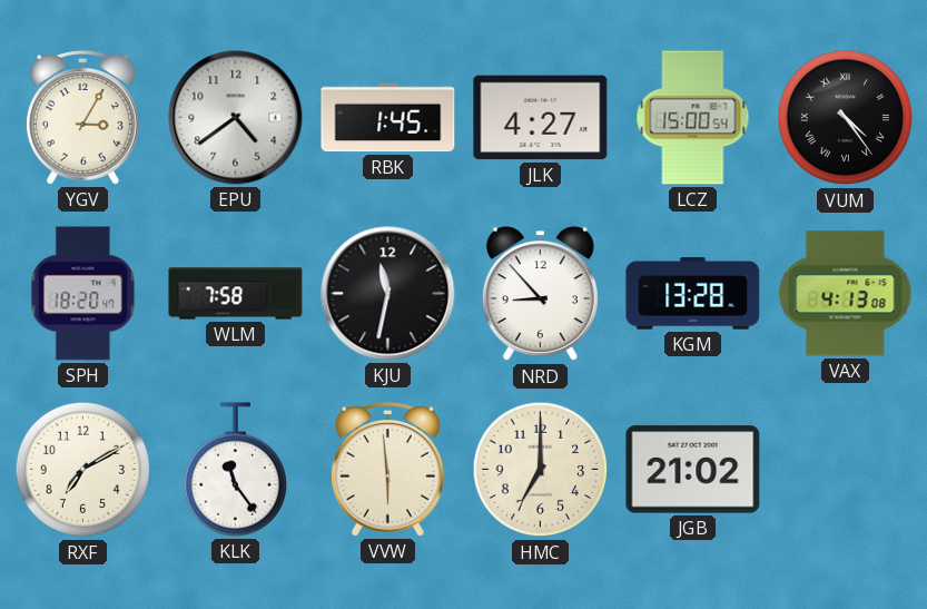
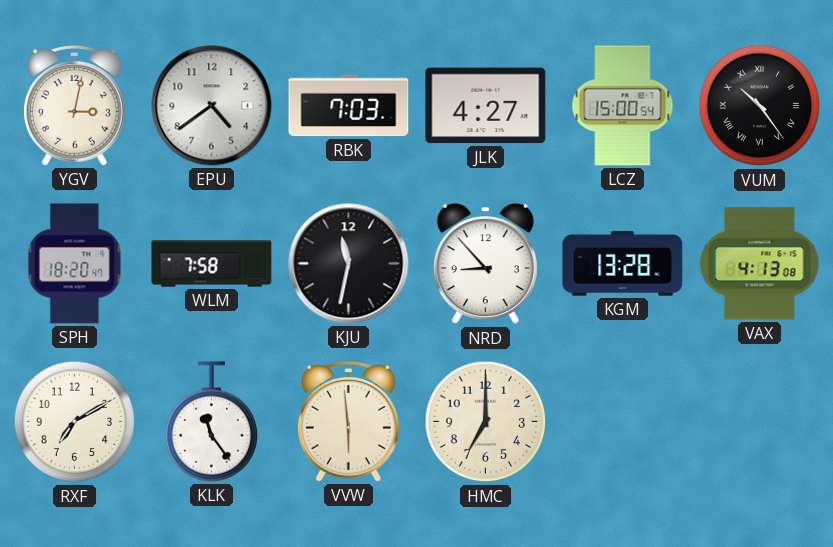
YGV: 3:05 -> 3:02
RBK: 1:45 -> 7:03
VUM: 4:24 -> 10:24
JGB: 21:02 -> none
